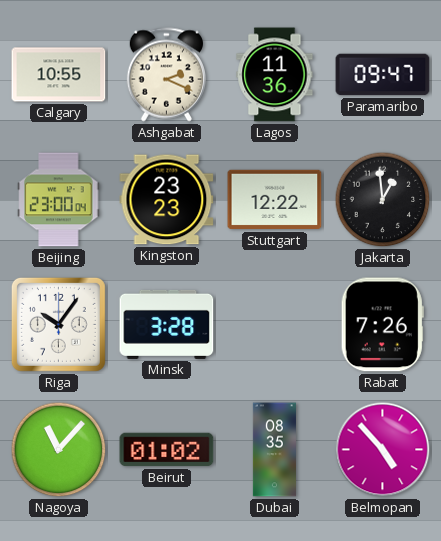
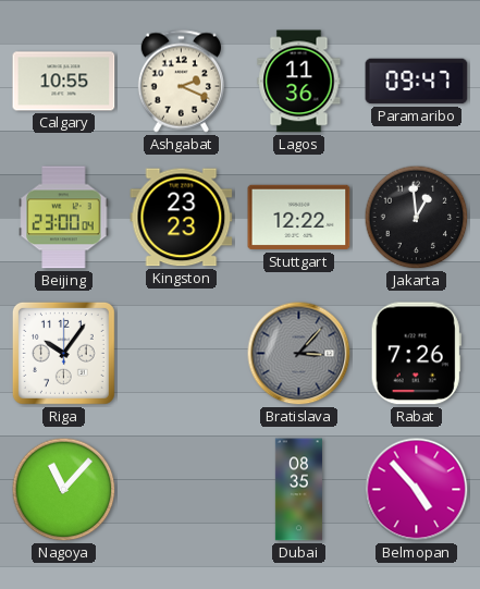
Minsk: 3:28 -> none
Bratislava: none -> 3:07
Beirut: 01:02 -> none
